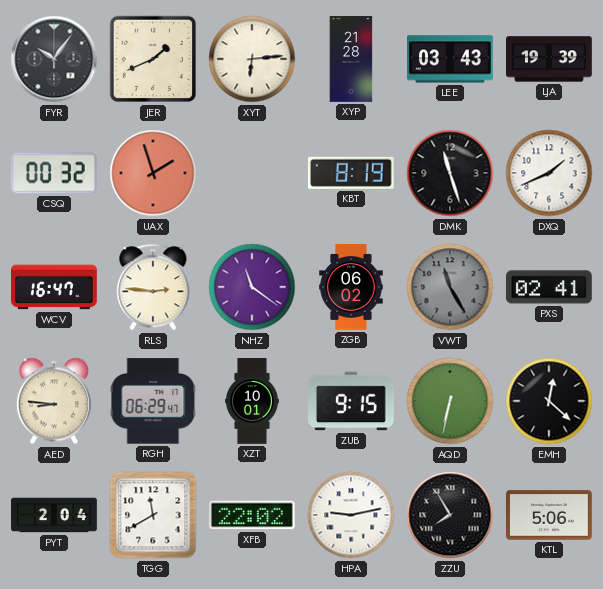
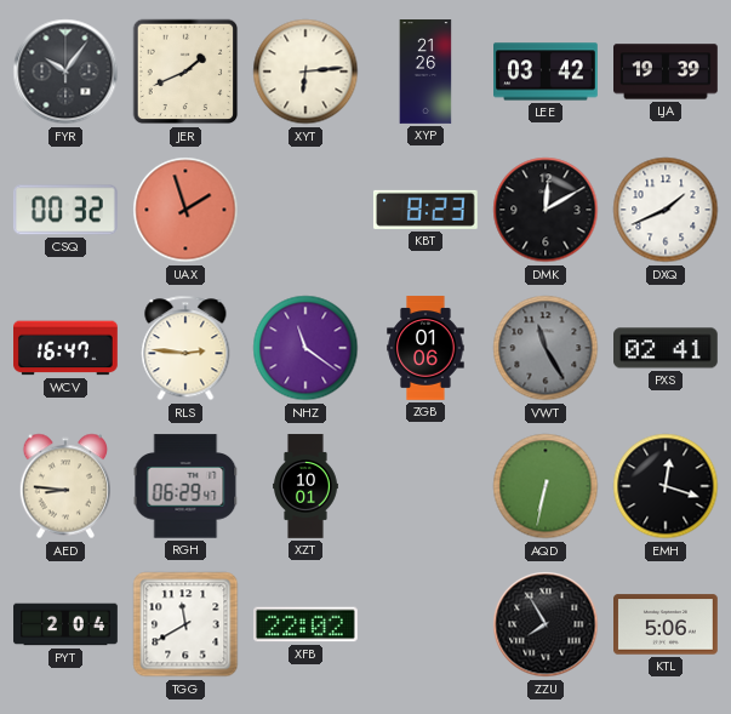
XYP: 21:28 -> 21:26
LEE: 03:43 -> 03:42
KBT: 8:19 -> 8:23
DMK: 11:27 -> 12:10
ZGB: 06:02 -> 01:06
ZUB: 9:15 -> none
EMH: 12:22 -> 12:18
HPA: 9:13 -> none
